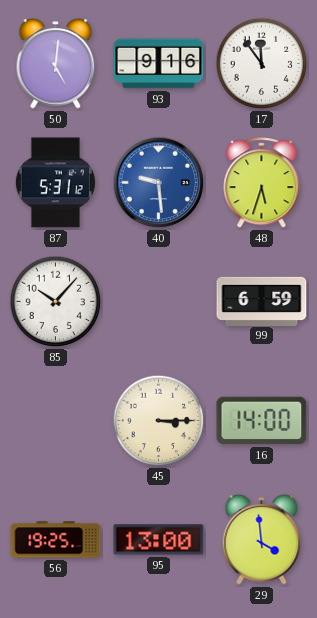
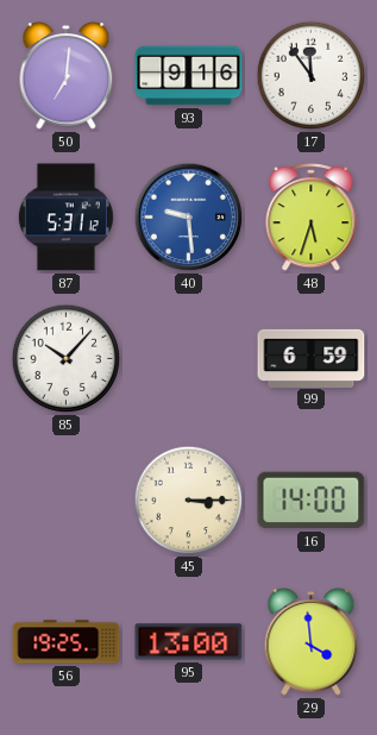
50: 5:01 -> 7:01
